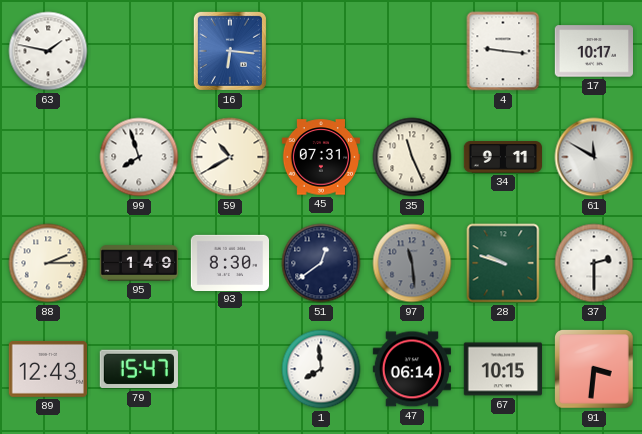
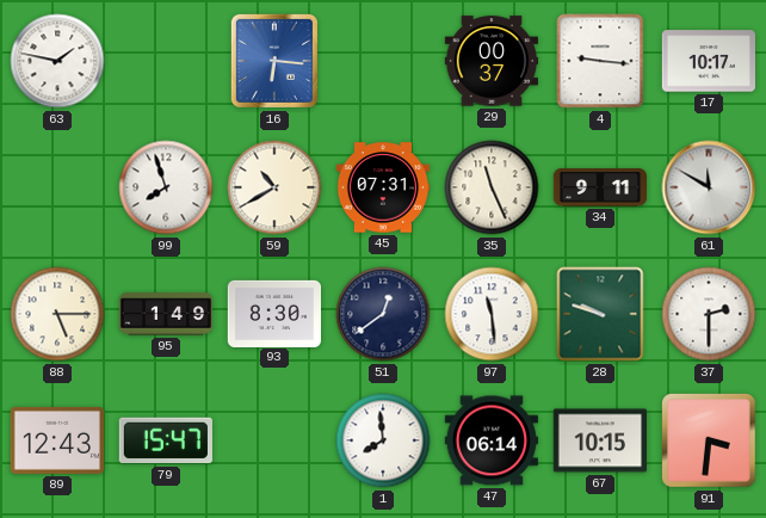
29: none -> 00:37
88: 2:15 -> 5:15
97 dial: grey -> white
